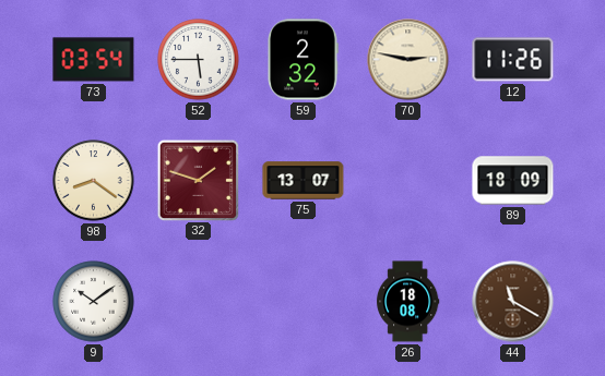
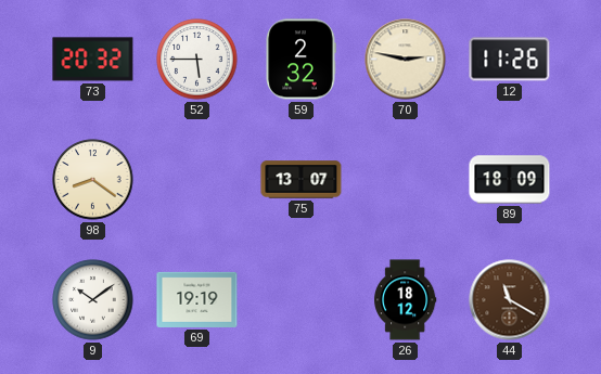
73: 03:54 -> 20:32
32: 1:48 -> none
69: none -> 19:19
26: 18:08 -> 18:12
